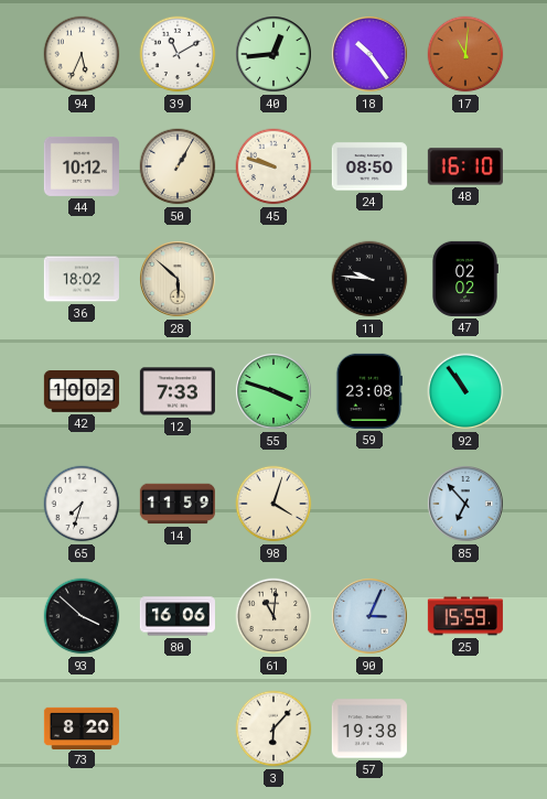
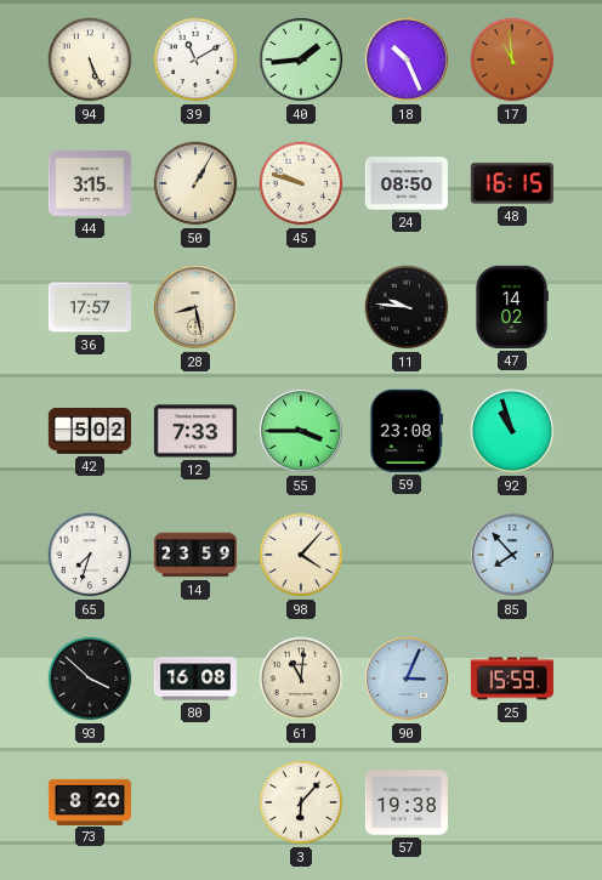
94: 5:34 -> 5:26
40: 12:44 -> 1:44
18: 10:24 -> 10:26
17: 11:01 -> 10:59
44: 10:12 -> 3:15
48: 16:10 -> 16:15
36: 18:02 -> 17:57
28: 5:52 -> 8:28
47: 02:02 -> 14:02
42: 10:02 -> 5:02
55: 3:48 -> 3:45
92: 10:54 -> 10:57
14: 11:59 -> 23:59
98: 4:03 -> 4:07
85: 6:53 -> 7:53
80: 16:06 -> 16:08
